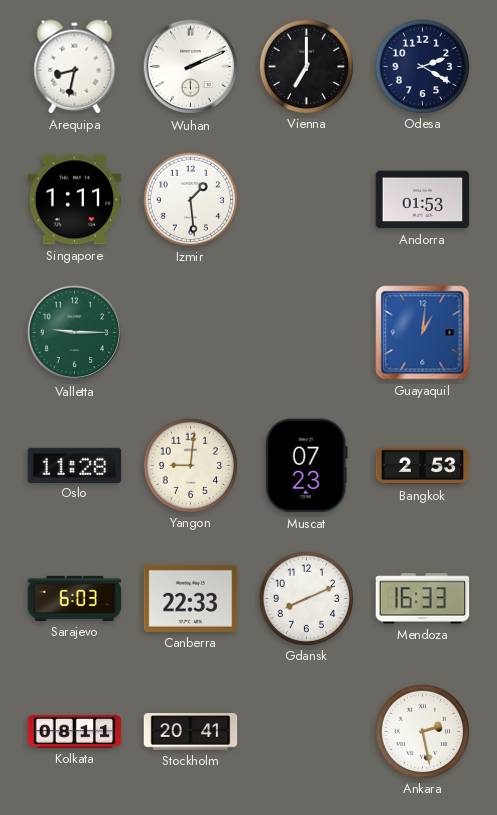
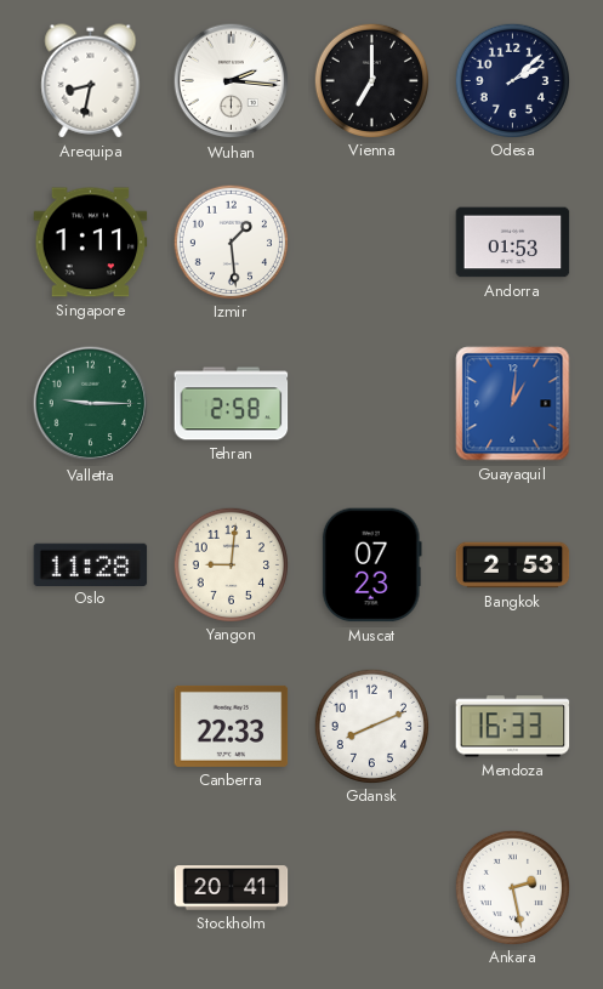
Wuhan: 2:11 -> 2:16
Odesa: 2:20 -> 2:08
Tehran: none -> 2:58
Sarajevo: 6:03 -> none
Kolkata: 08:11 -> none
